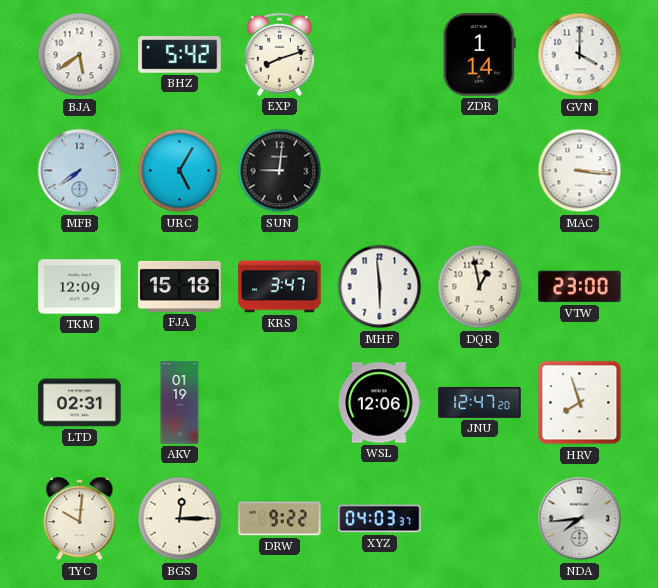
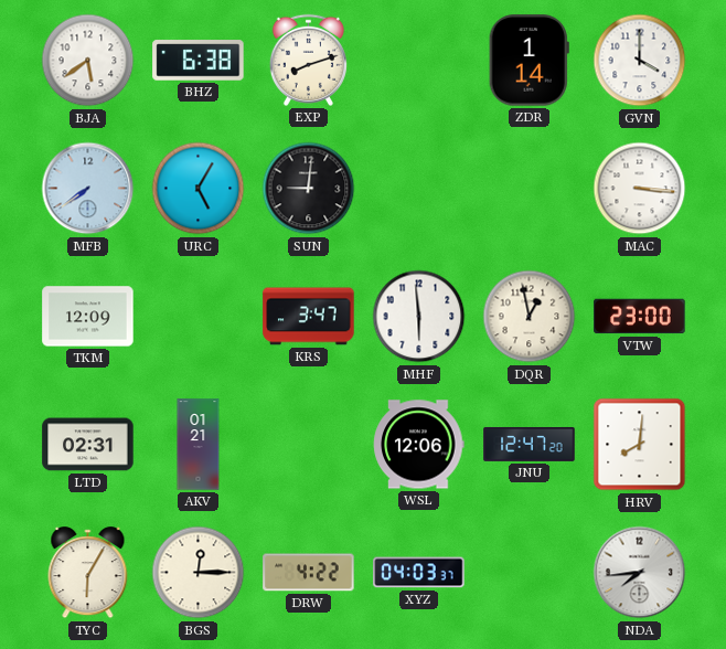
BHZ: 5:42 -> 6:38
FJA: 15:18 -> none
AKV: 01:19 -> 01:21
HRV: 7:57 -> 8:01
TYC: 10:01 -> 6:05
DRW: 9:22 -> 4:22
